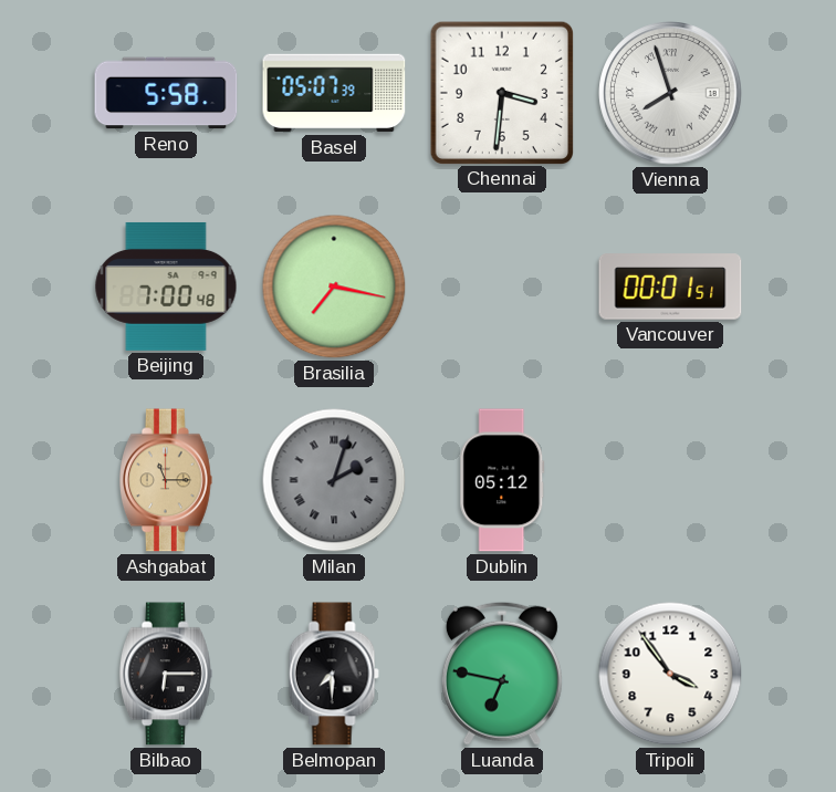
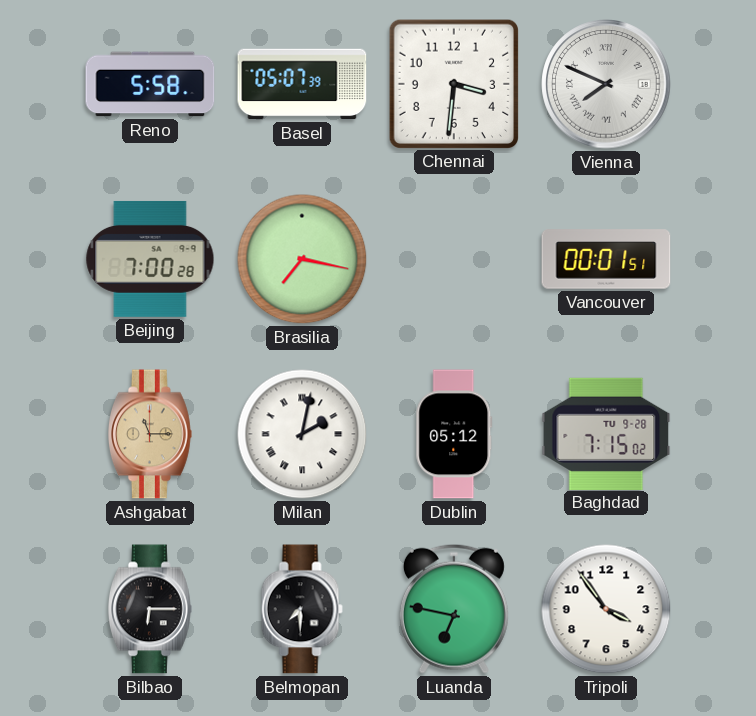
Vienna: 7:57 -> 7:49
Beijing: 7:00:48 -> 7:00:28
Milan: 2:03 -> 2:02
Milan dial: grey -> white
Baghdad: none -> 7:15
